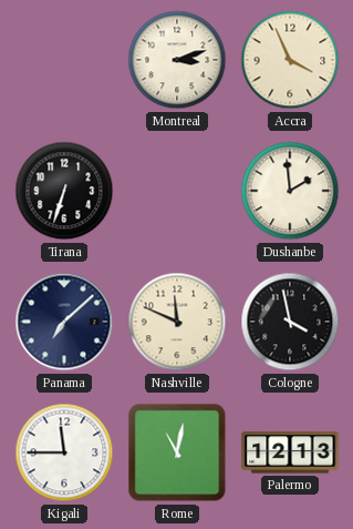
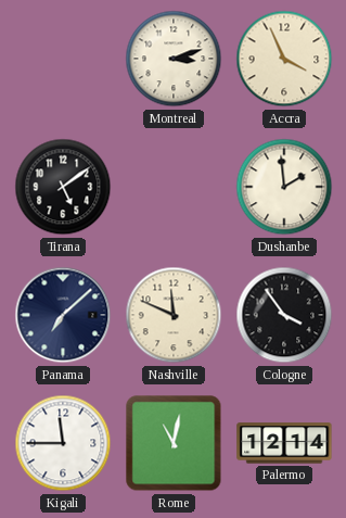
Tirana: 6:33 -> 5:09
Cologne: 3:58 -> 3:54
Palermo: 12:13 -> 12:14
